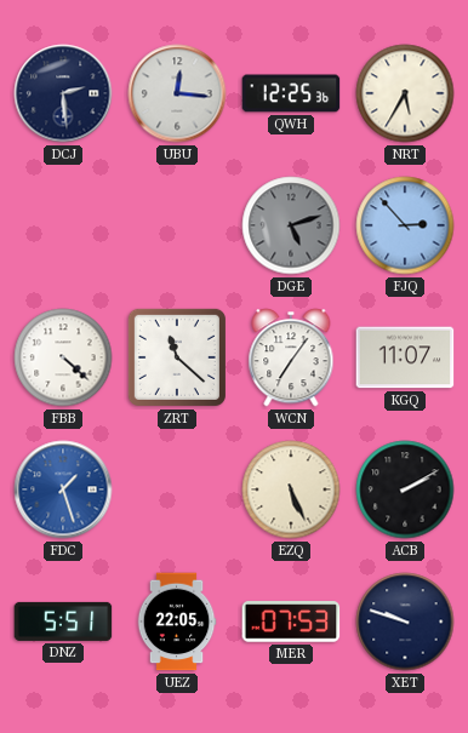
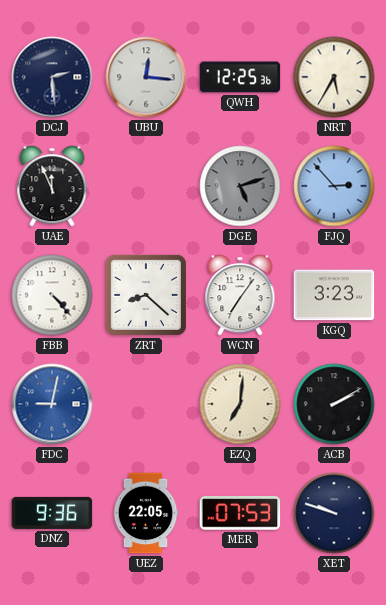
UAE: none -> 11:56
FBB: 4:22 -> 4:23
ZRT: 11:22 -> 8:22
KGQ: 11:07 -> 3:23
FDC: 1:27 -> 9:02
EZQ: 5:26 -> 7:01
DNZ: 5:51 -> 9:36
